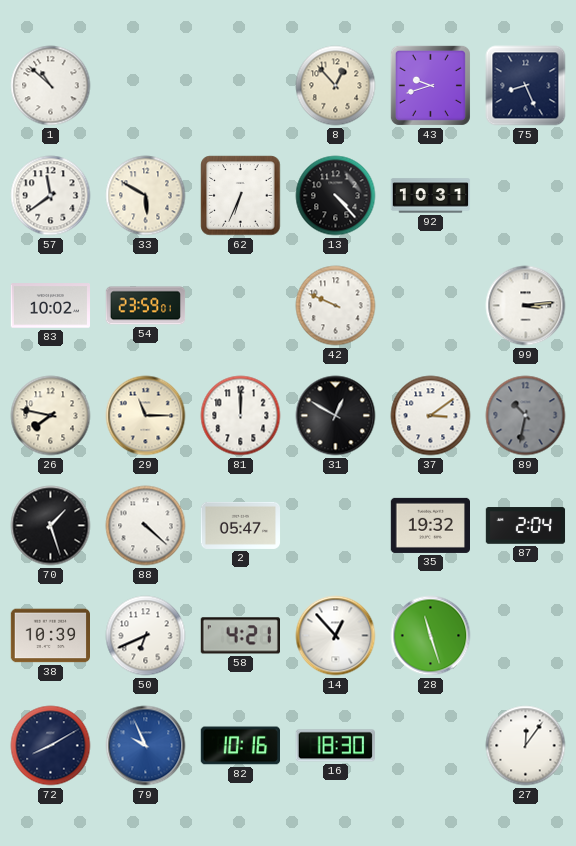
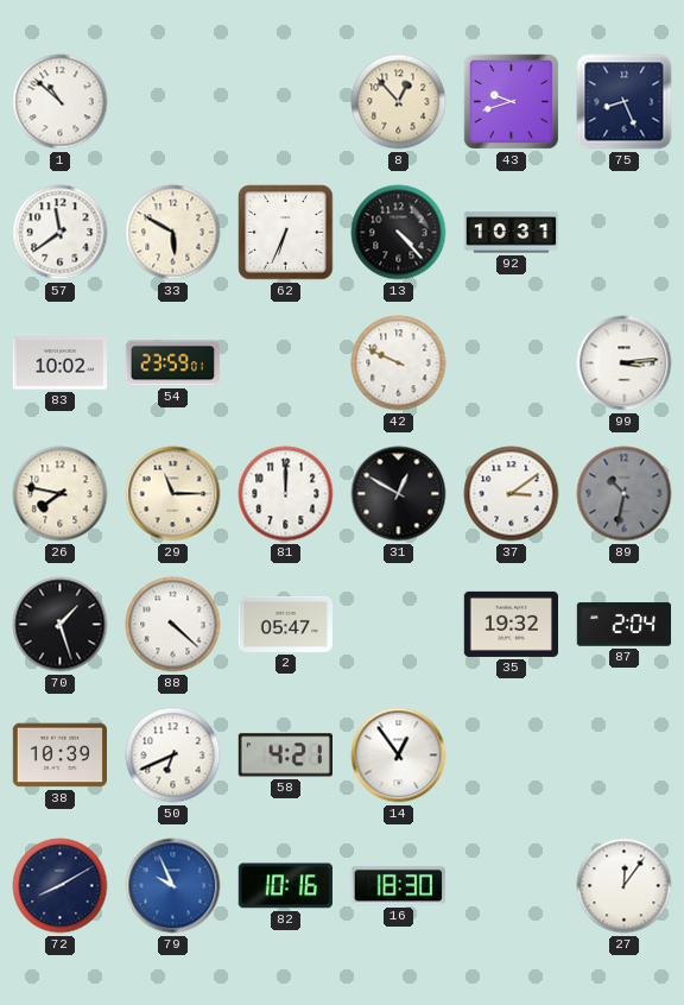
14: 12:53 -> 12:54
28: 11:27 -> none
